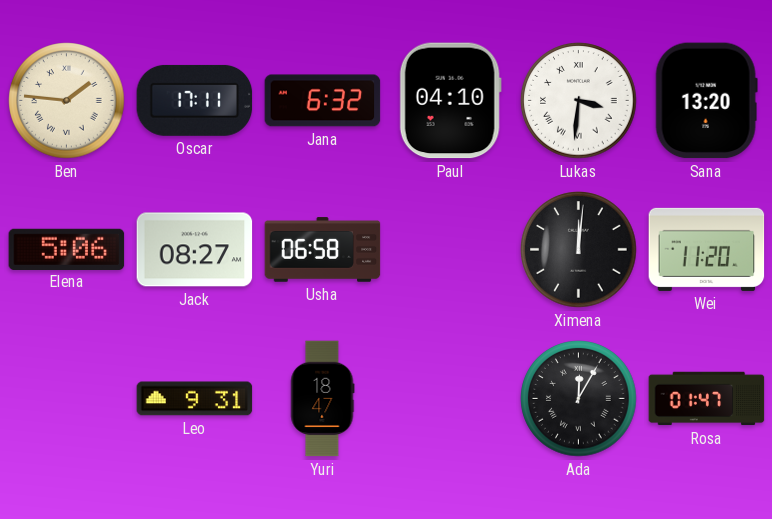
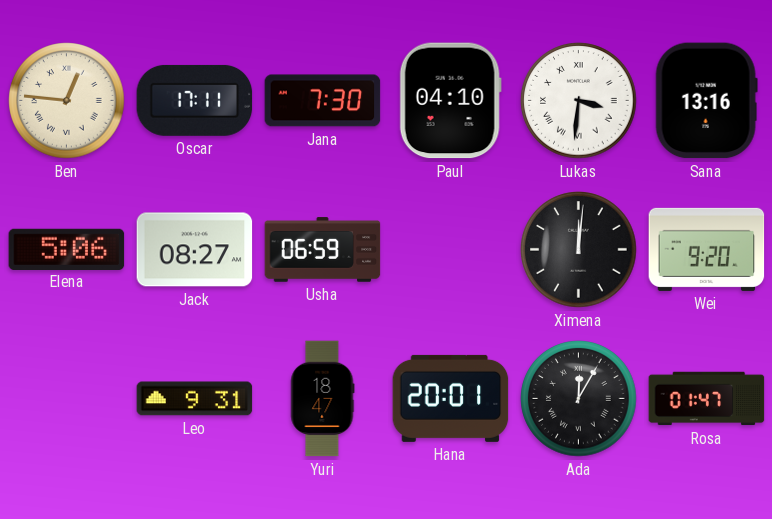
Ben: 1:46 -> 12:46
Jana: 6:32 -> 7:30
Sana: 13:20 -> 13:16
Usha: 06:58 -> 06:59
Wei: 11:20 -> 9:20
Hana: none -> 20:01
